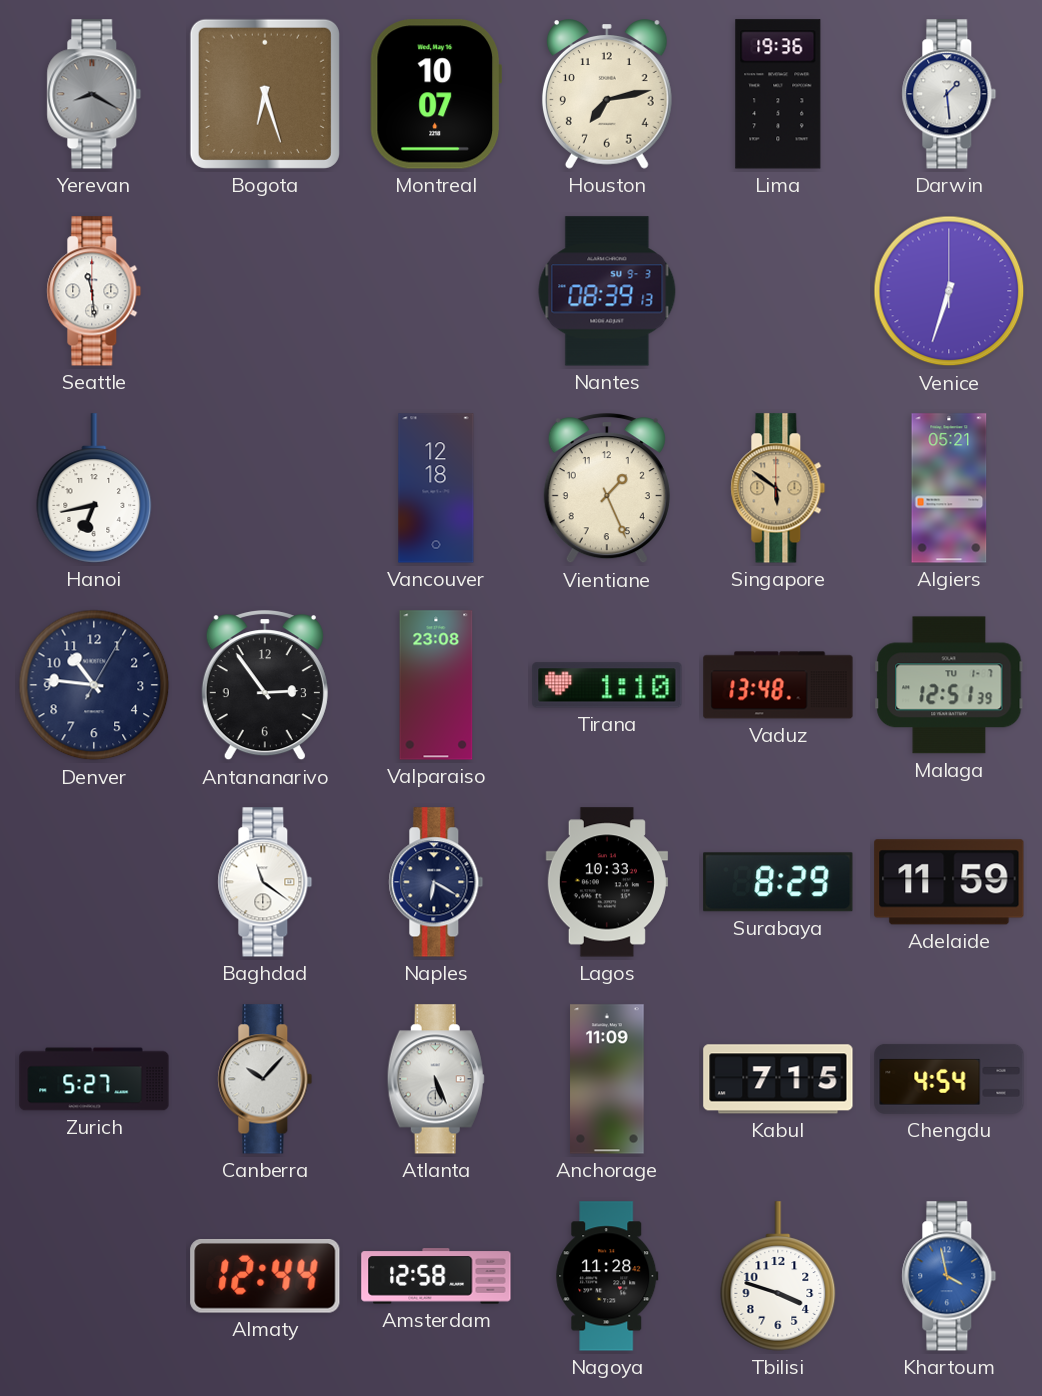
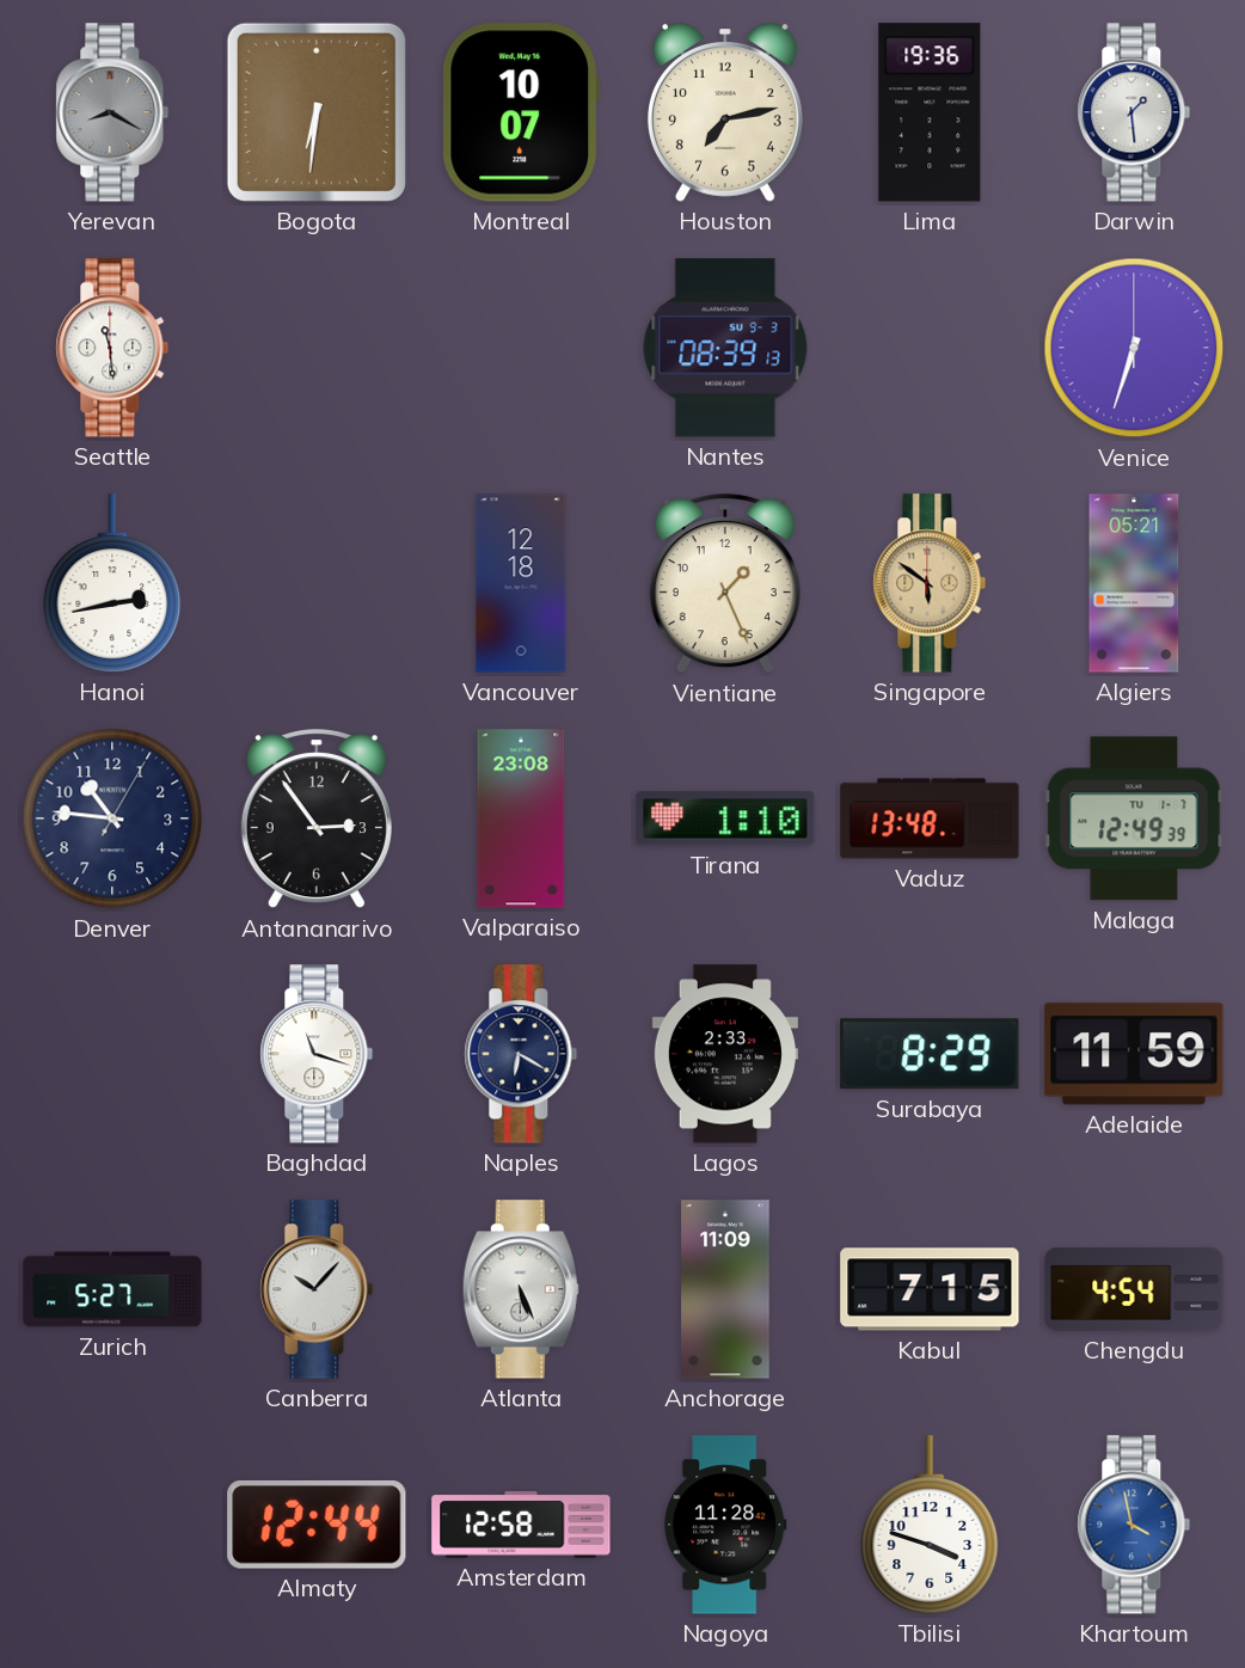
Bogota: 6:27 -> 6:31
Hanoi: 6:43 -> 2:43
Malaga: 12:51 -> 12:49
Baghdad: 11:21 -> 11:18
Lagos: 10:33 -> 2:33
